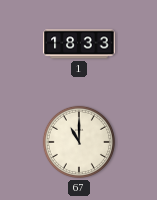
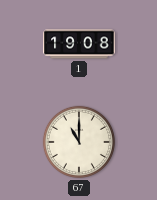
1: 18:33 -> 19:08
